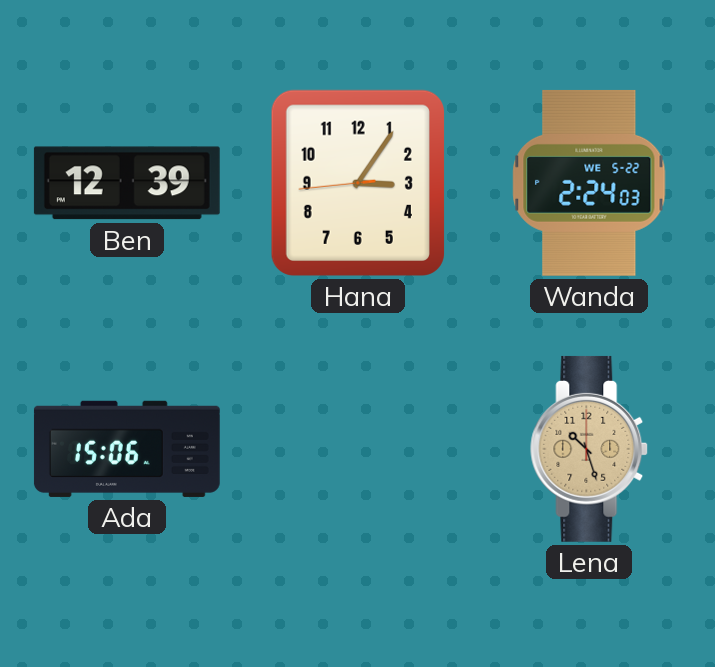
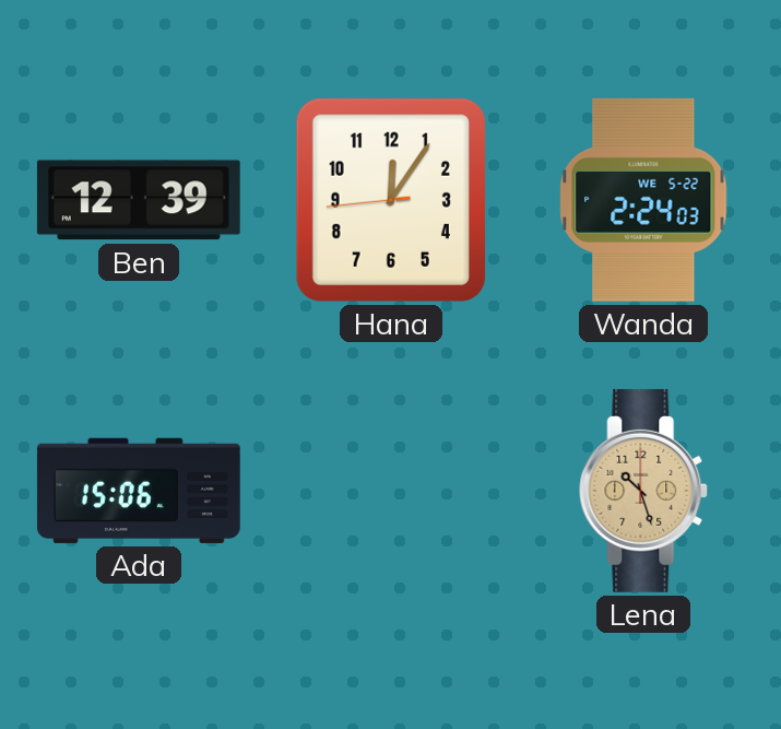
Hana: 3:05 -> 12:05
